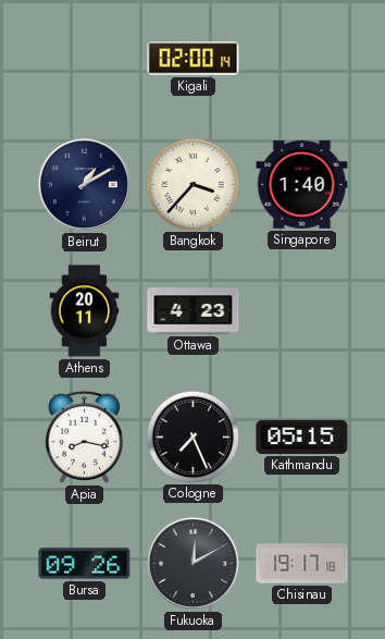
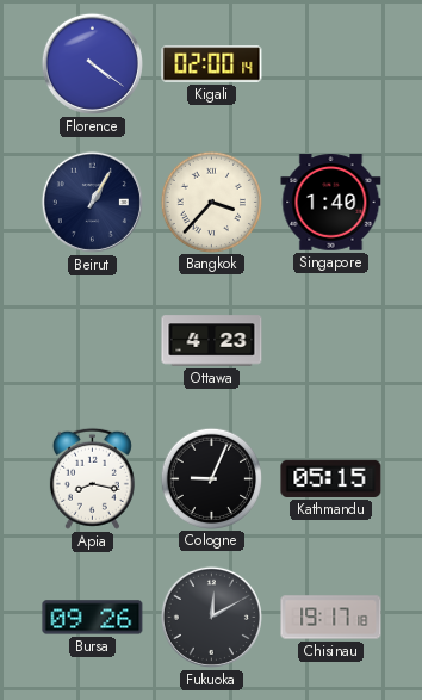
Florence: none -> 4:21
Beirut: 1:10 -> 1:05
Athens: 20:11 -> none
Cologne: 7:26 -> 9:04
